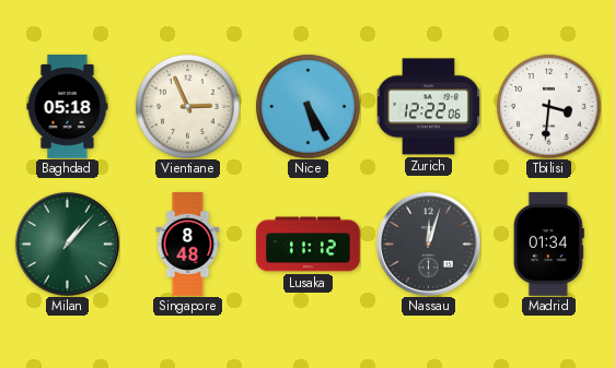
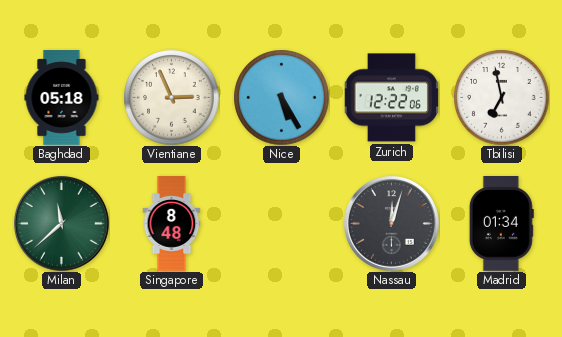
Tbilisi: 3:31 -> 6:58
Milan: 1:07 -> 11:38
Lusaka: 11:12 -> none
